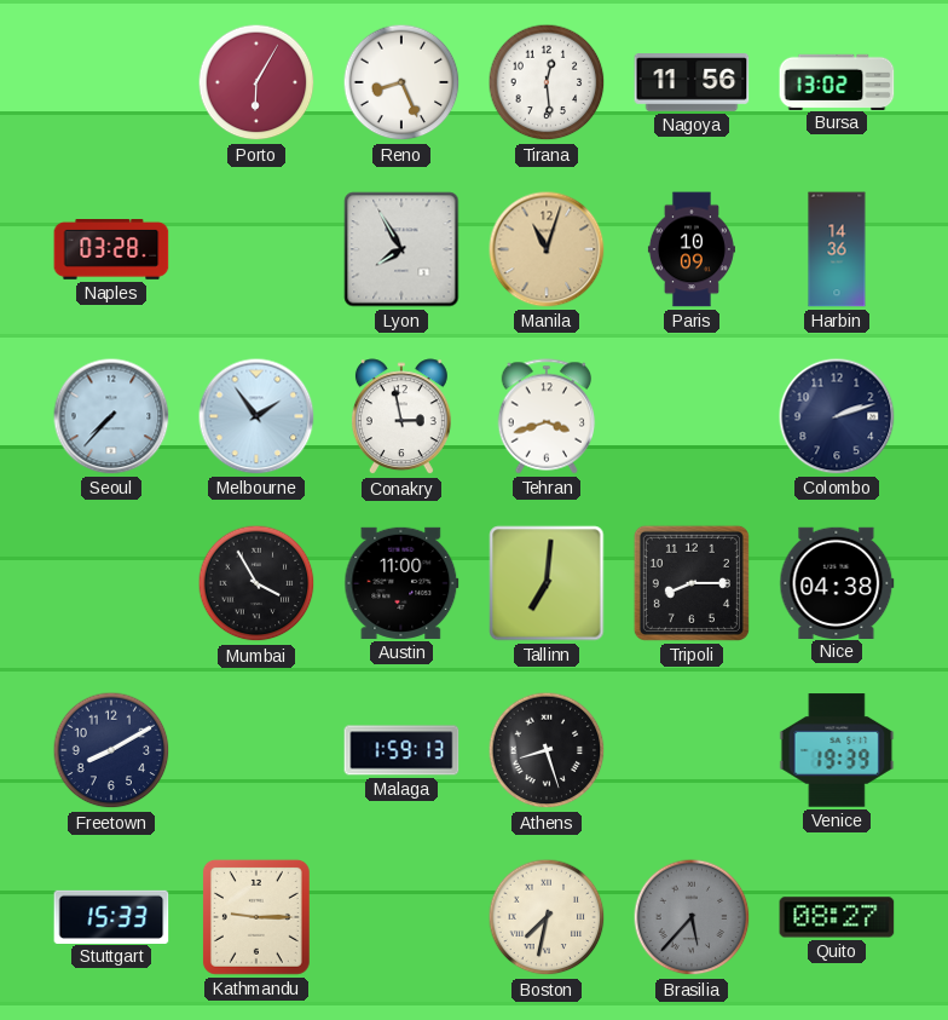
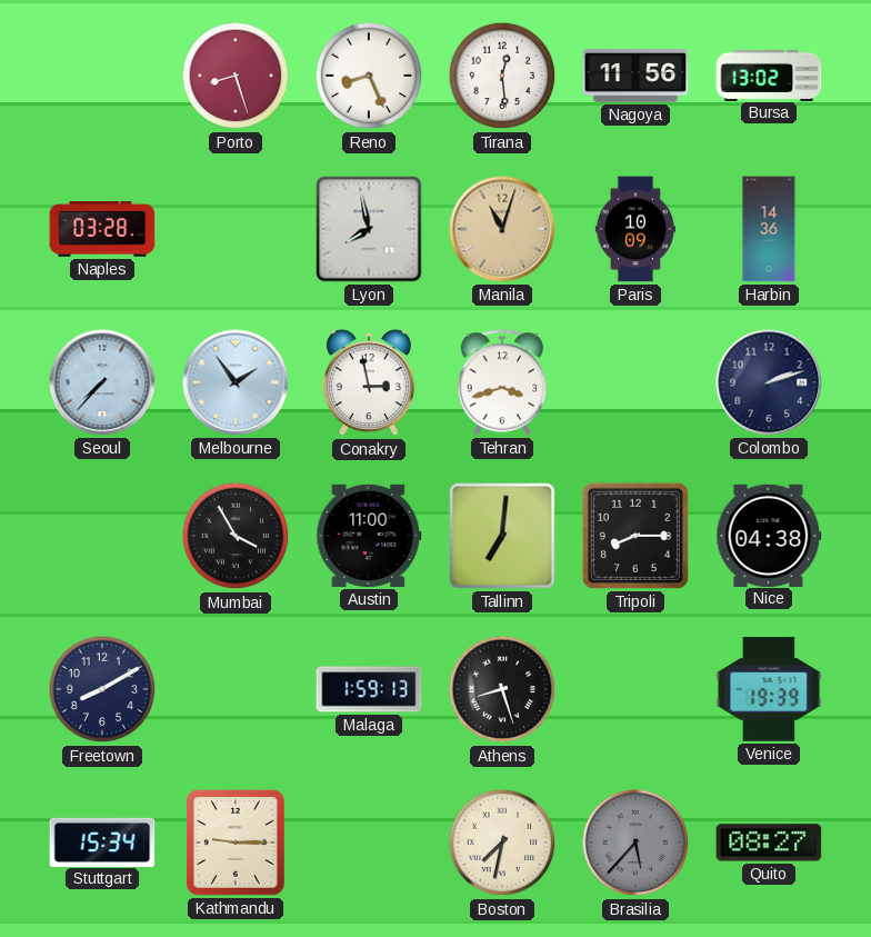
Porto: 6:05 -> 8:27
Lyon: 7:55 -> 7:58
Stuttgart: 15:33 -> 15:34
